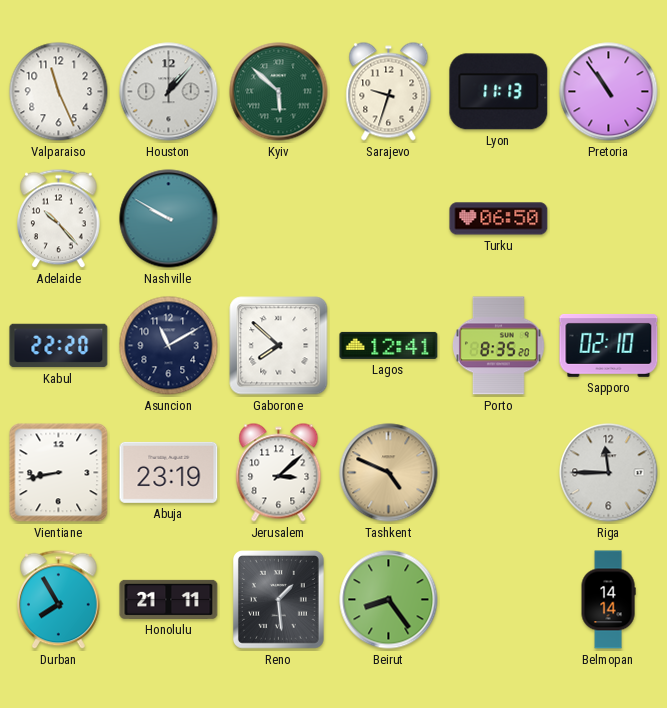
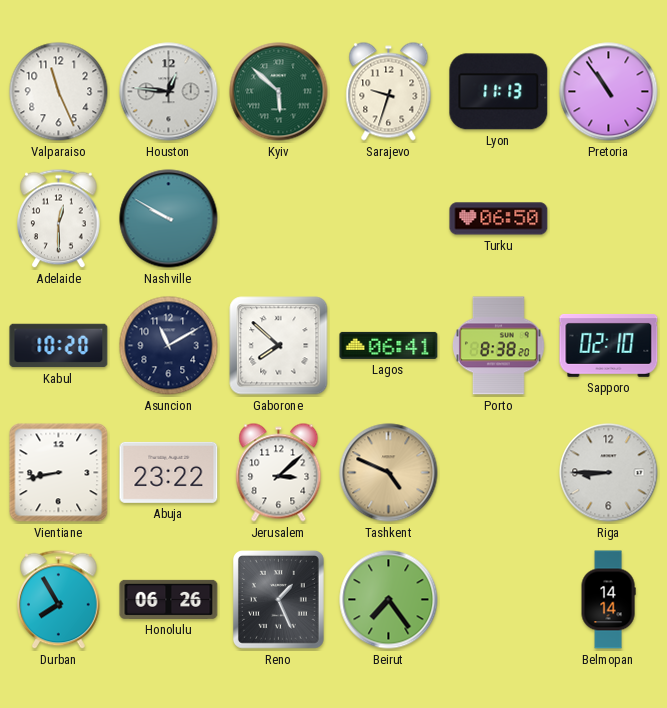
Houston: 1:07 -> 12:46
Adelaide: 10:23 -> 12:30
Kabul: 22:20 -> 10:20
Lagos: 12:41 -> 06:41
Porto: 8:35 -> 8:38
Abuja: 23:19 -> 23:22
Riga: 11:45 -> 8:45
Honolulu: 21:11 -> 06:26
Reno: 1:29 -> 1:26
Beirut: 8:24 -> 7:24
